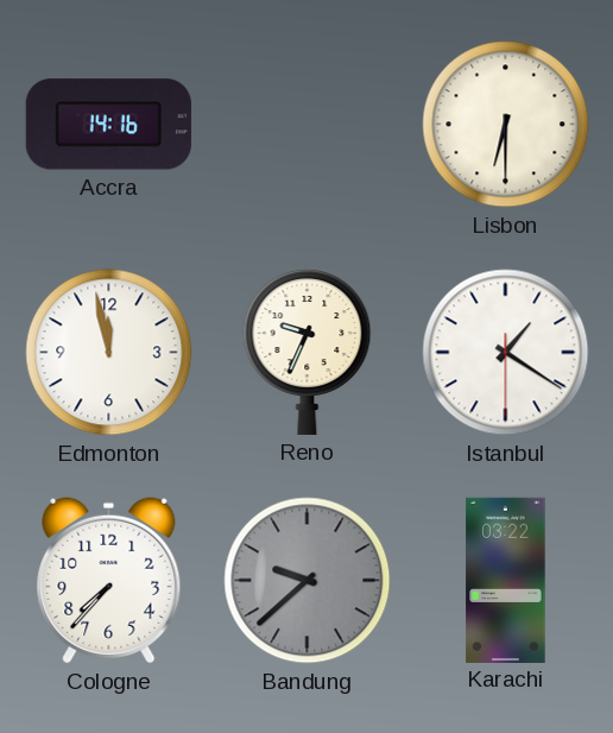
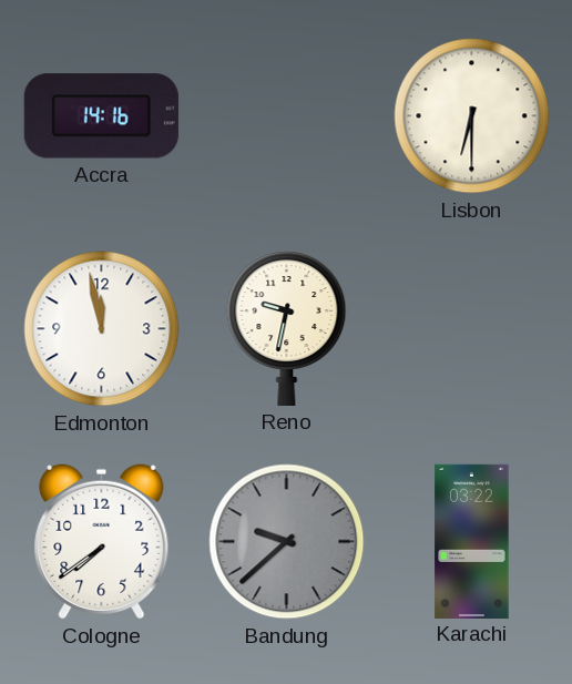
Reno: 9:34 -> 9:32
Istanbul: 1:20 -> none
Cologne: 7:37 -> 7:39
